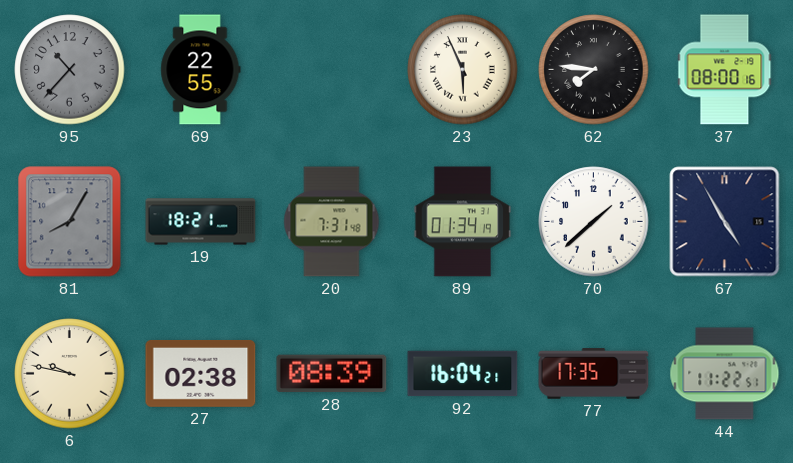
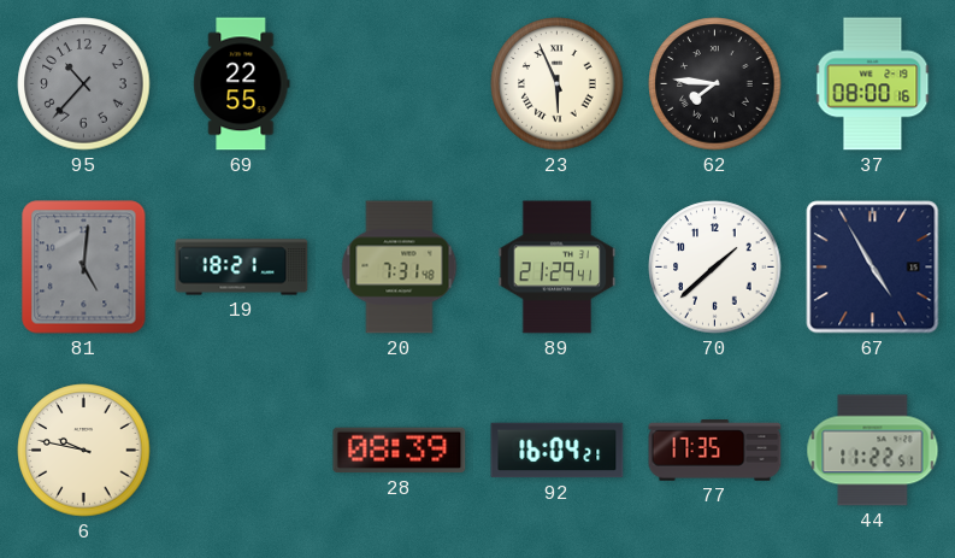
81: 8:05 -> 5:01
89: 01:34 -> 21:29
27: 02:38 -> none
